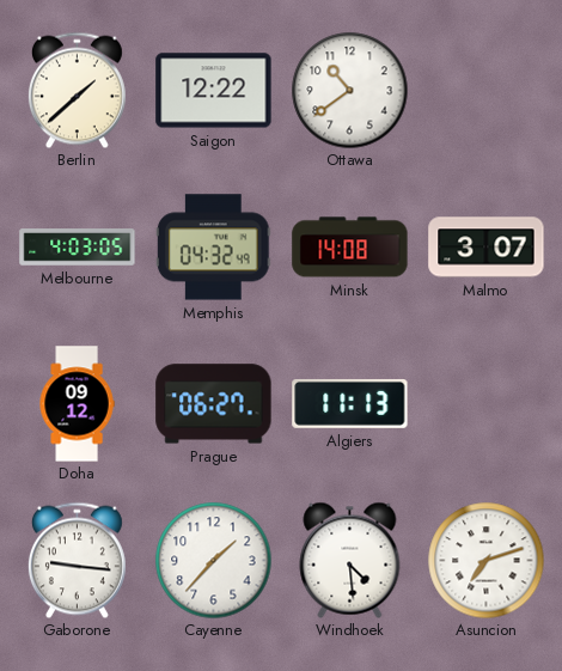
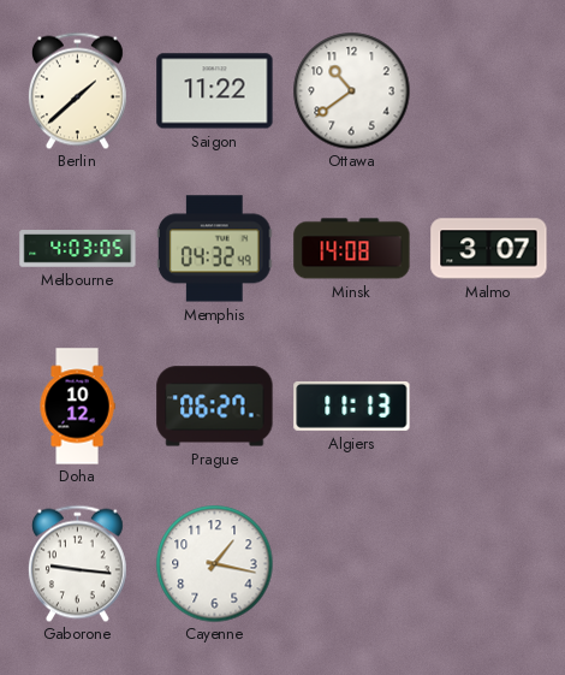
Saigon: 12:22 -> 11:22
Doha: 09:12 -> 10:12
Cayenne: 1:37 -> 1:17
Windhoek: 4:29 -> none
Asuncion: 7:12 -> none
